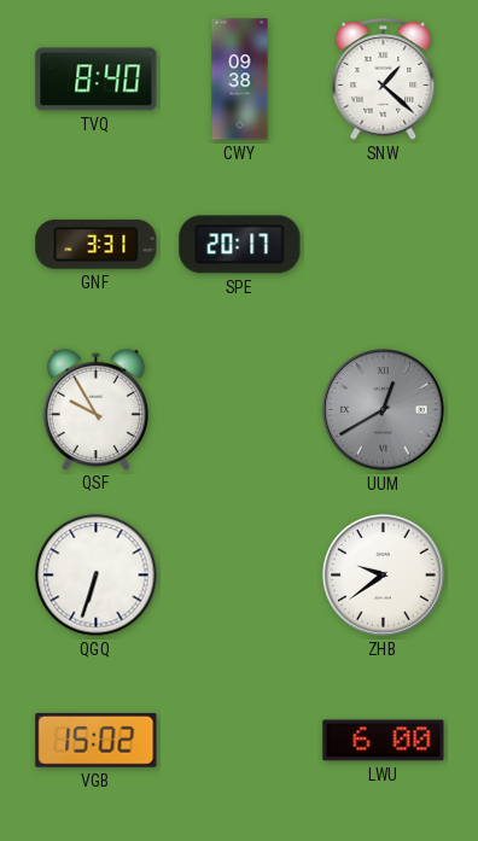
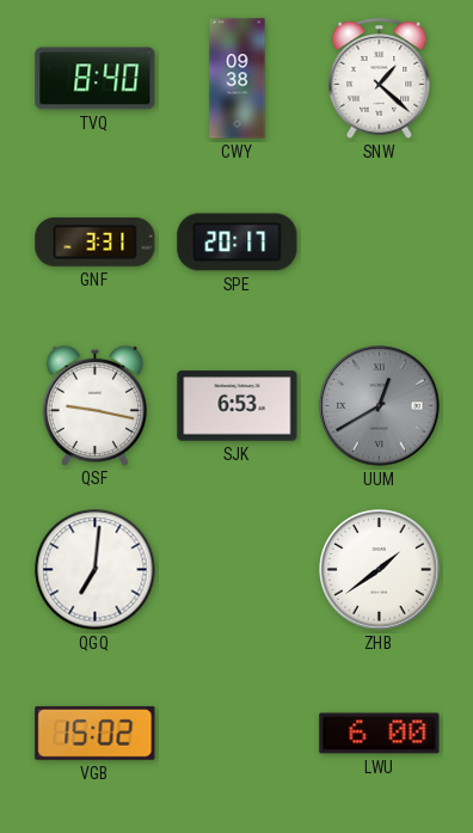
QSF: 9:55 -> 9:17
SJK: none -> 6:53
QGQ: 6:33 -> 7:01
ZHB: 9:39 -> 1:39
